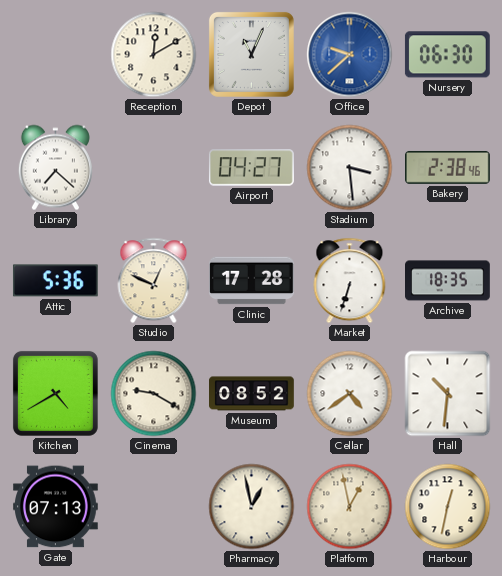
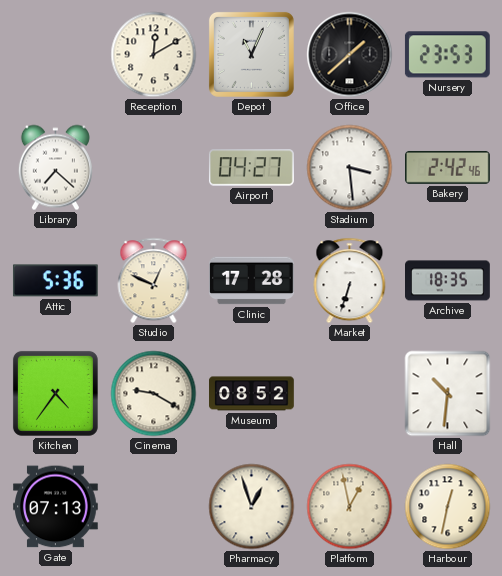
Office: 9:38 -> 1:38
Office dial: blue -> black
Nursery: 06:30 -> 23:53
Bakery: 2:38 -> 2:42
Kitchen: 4:40 -> 4:36
Cellar: 4:39 -> none
Pharmacy: 12:58 -> 12:57
